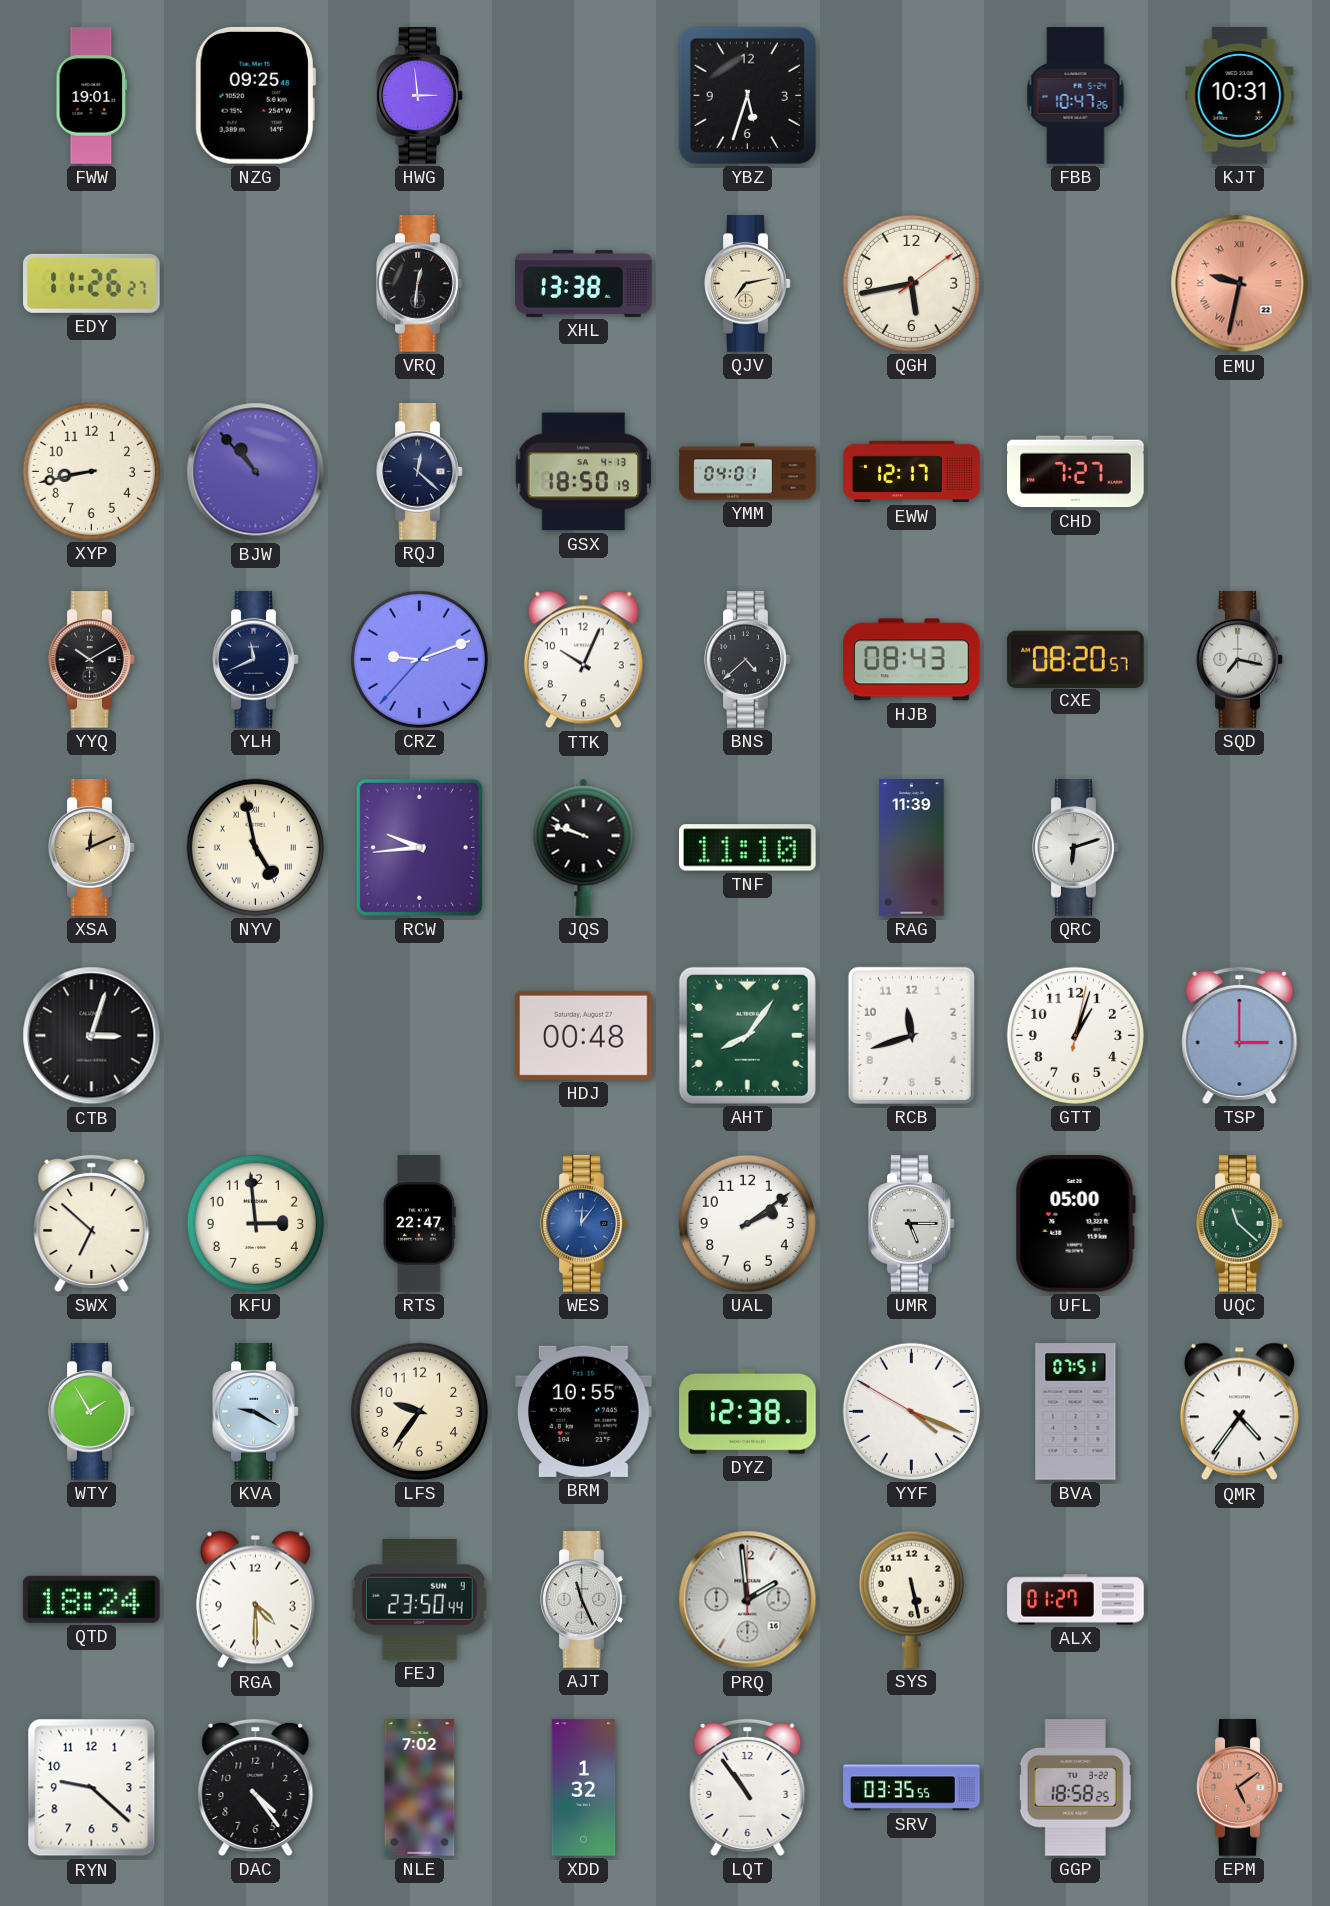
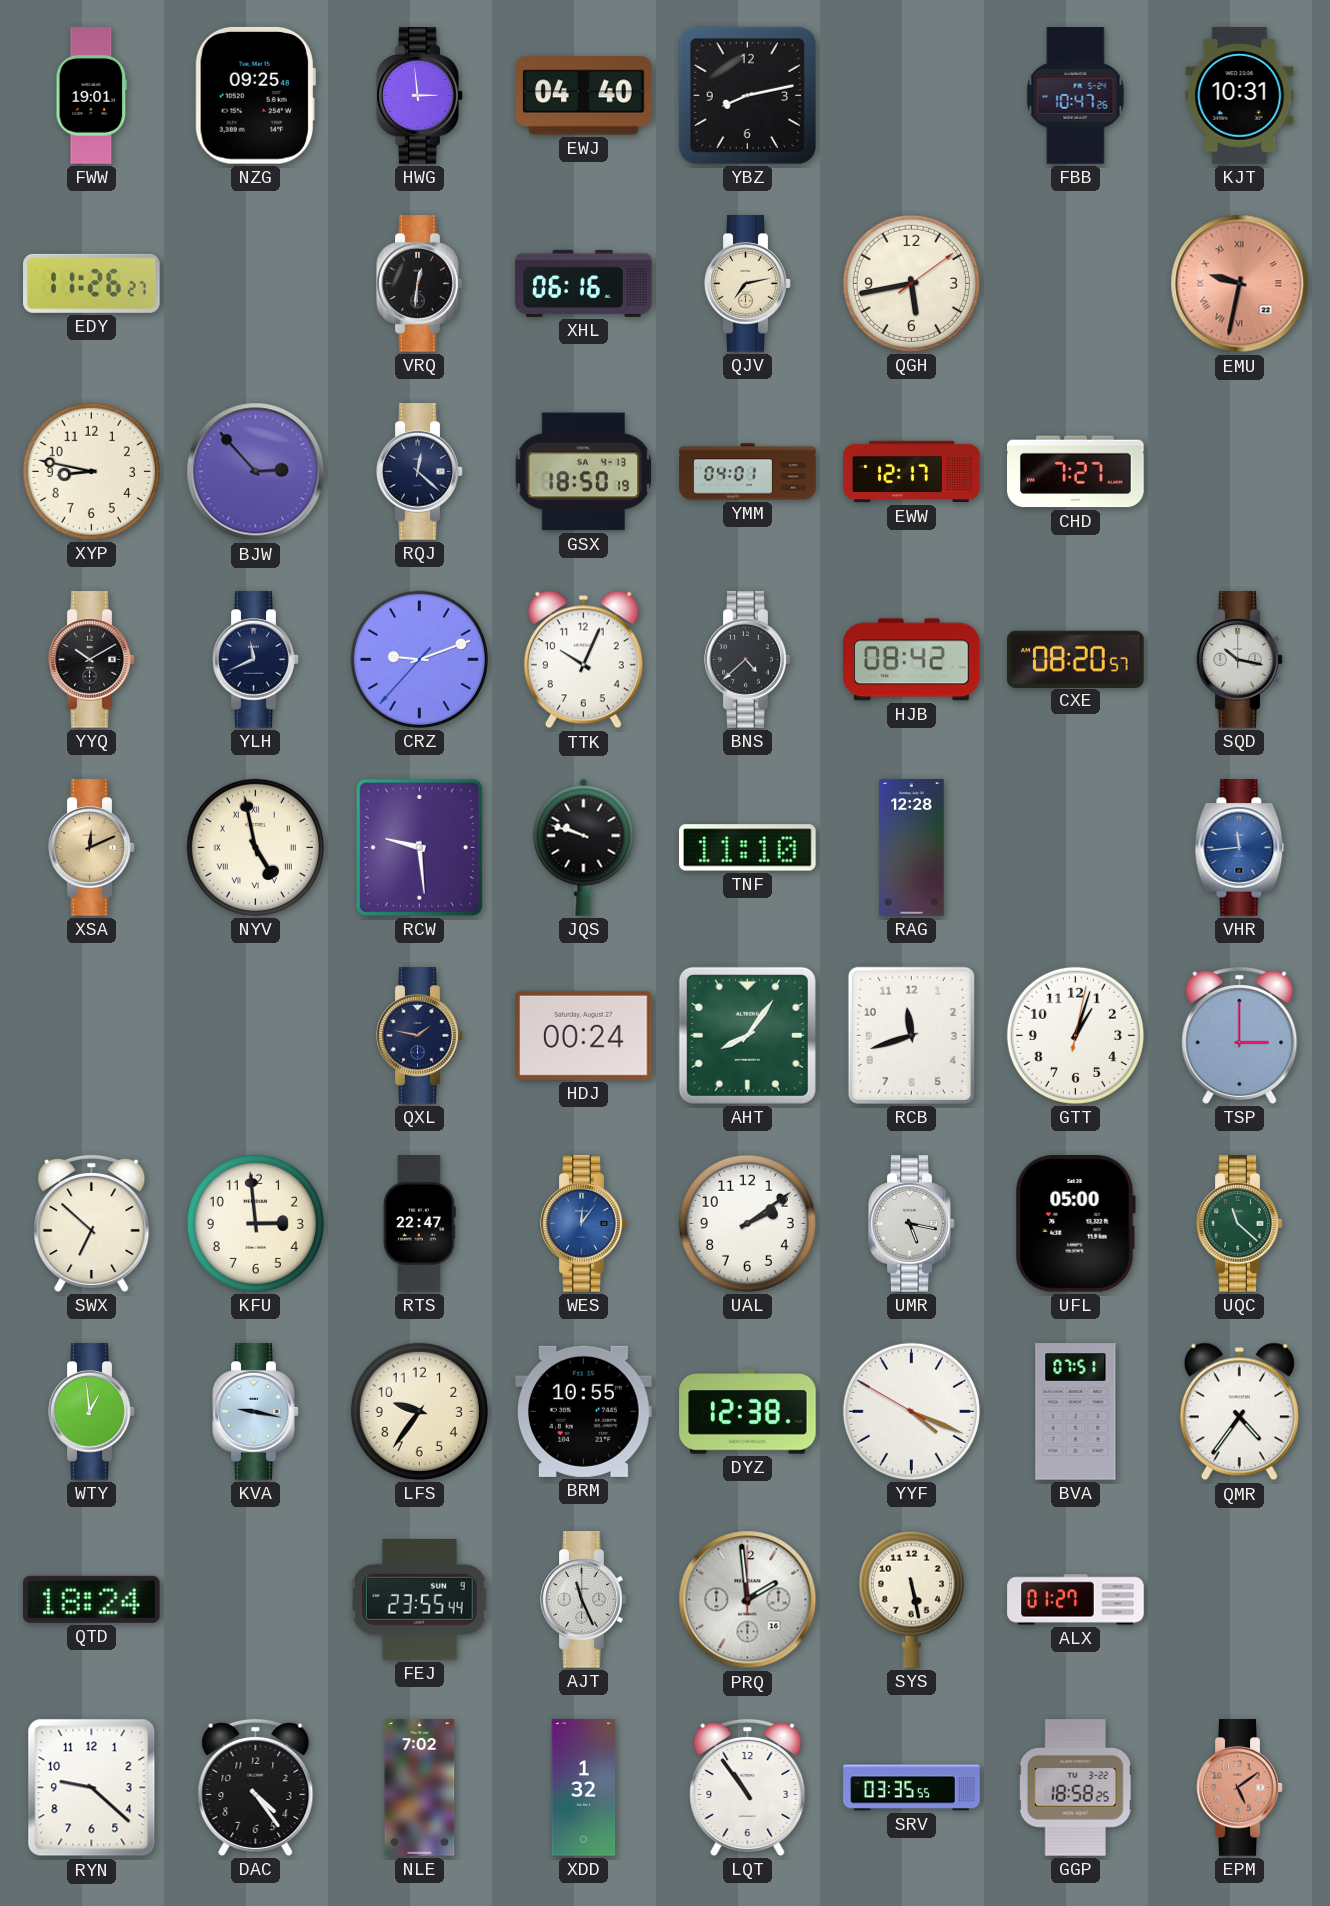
EWJ: none -> 04:40
YBZ: 5:33 -> 8:13
XHL: 13:38 -> 06:16
XYP: 8:43 -> 8:47
BJW: 10:53 -> 2:53
HJB: 08:43 -> 08:42
SQD: 7:17 -> 10:17
RCW: 9:44 -> 9:29
RAG: 11:39 -> 12:28
QRC: 6:12 -> none
VHR: none -> 11:44
CTB: 3:03 -> none
QXL: none -> 1:47
HDJ: 00:48 -> 00:24
UMR: 5:15 -> 5:17
WTY: 1:55 -> 12:59
KVA: 9:20 -> 9:17
RGA: 4:30 -> none
FEJ: 23:50 -> 23:55
